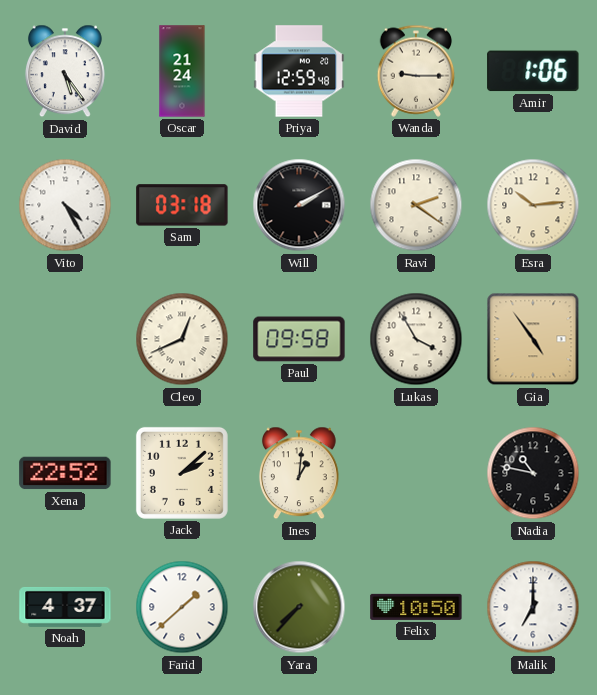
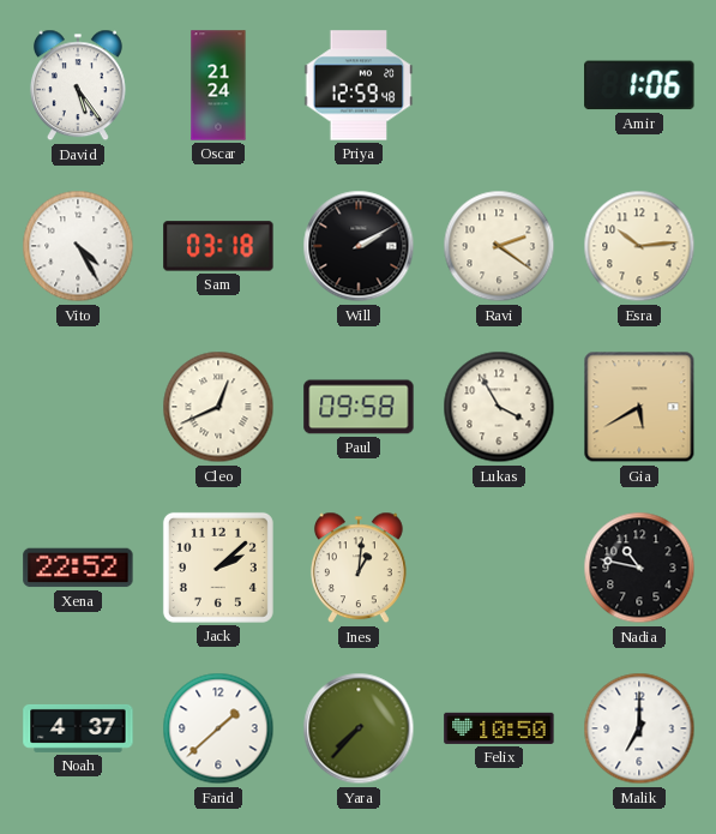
Wanda: 9:15 -> none
Gia: 4:54 -> 5:40
